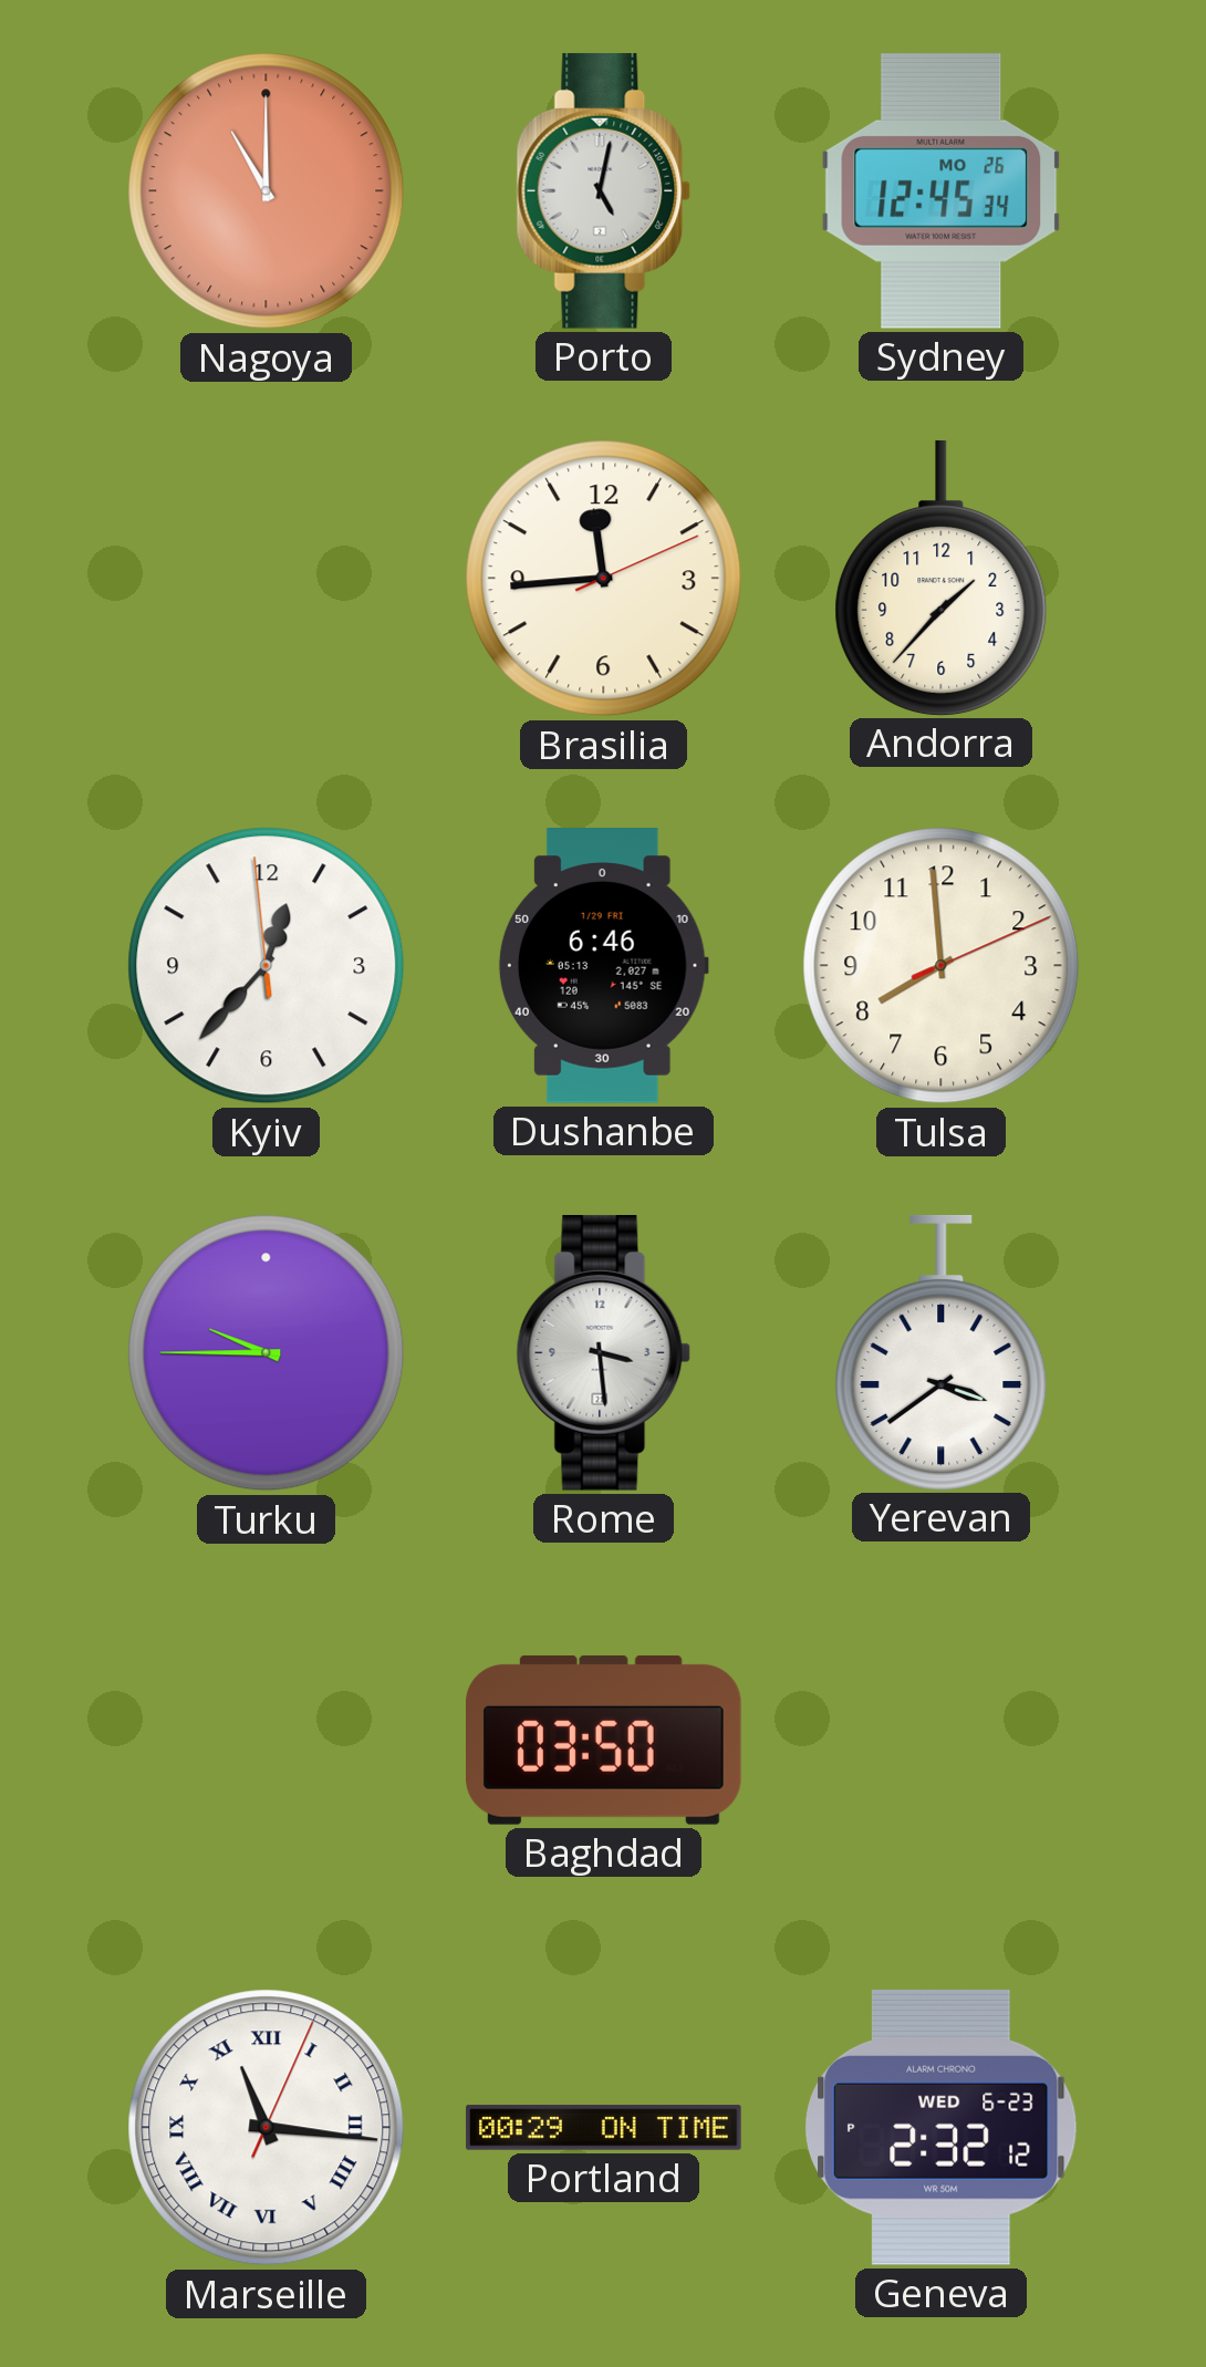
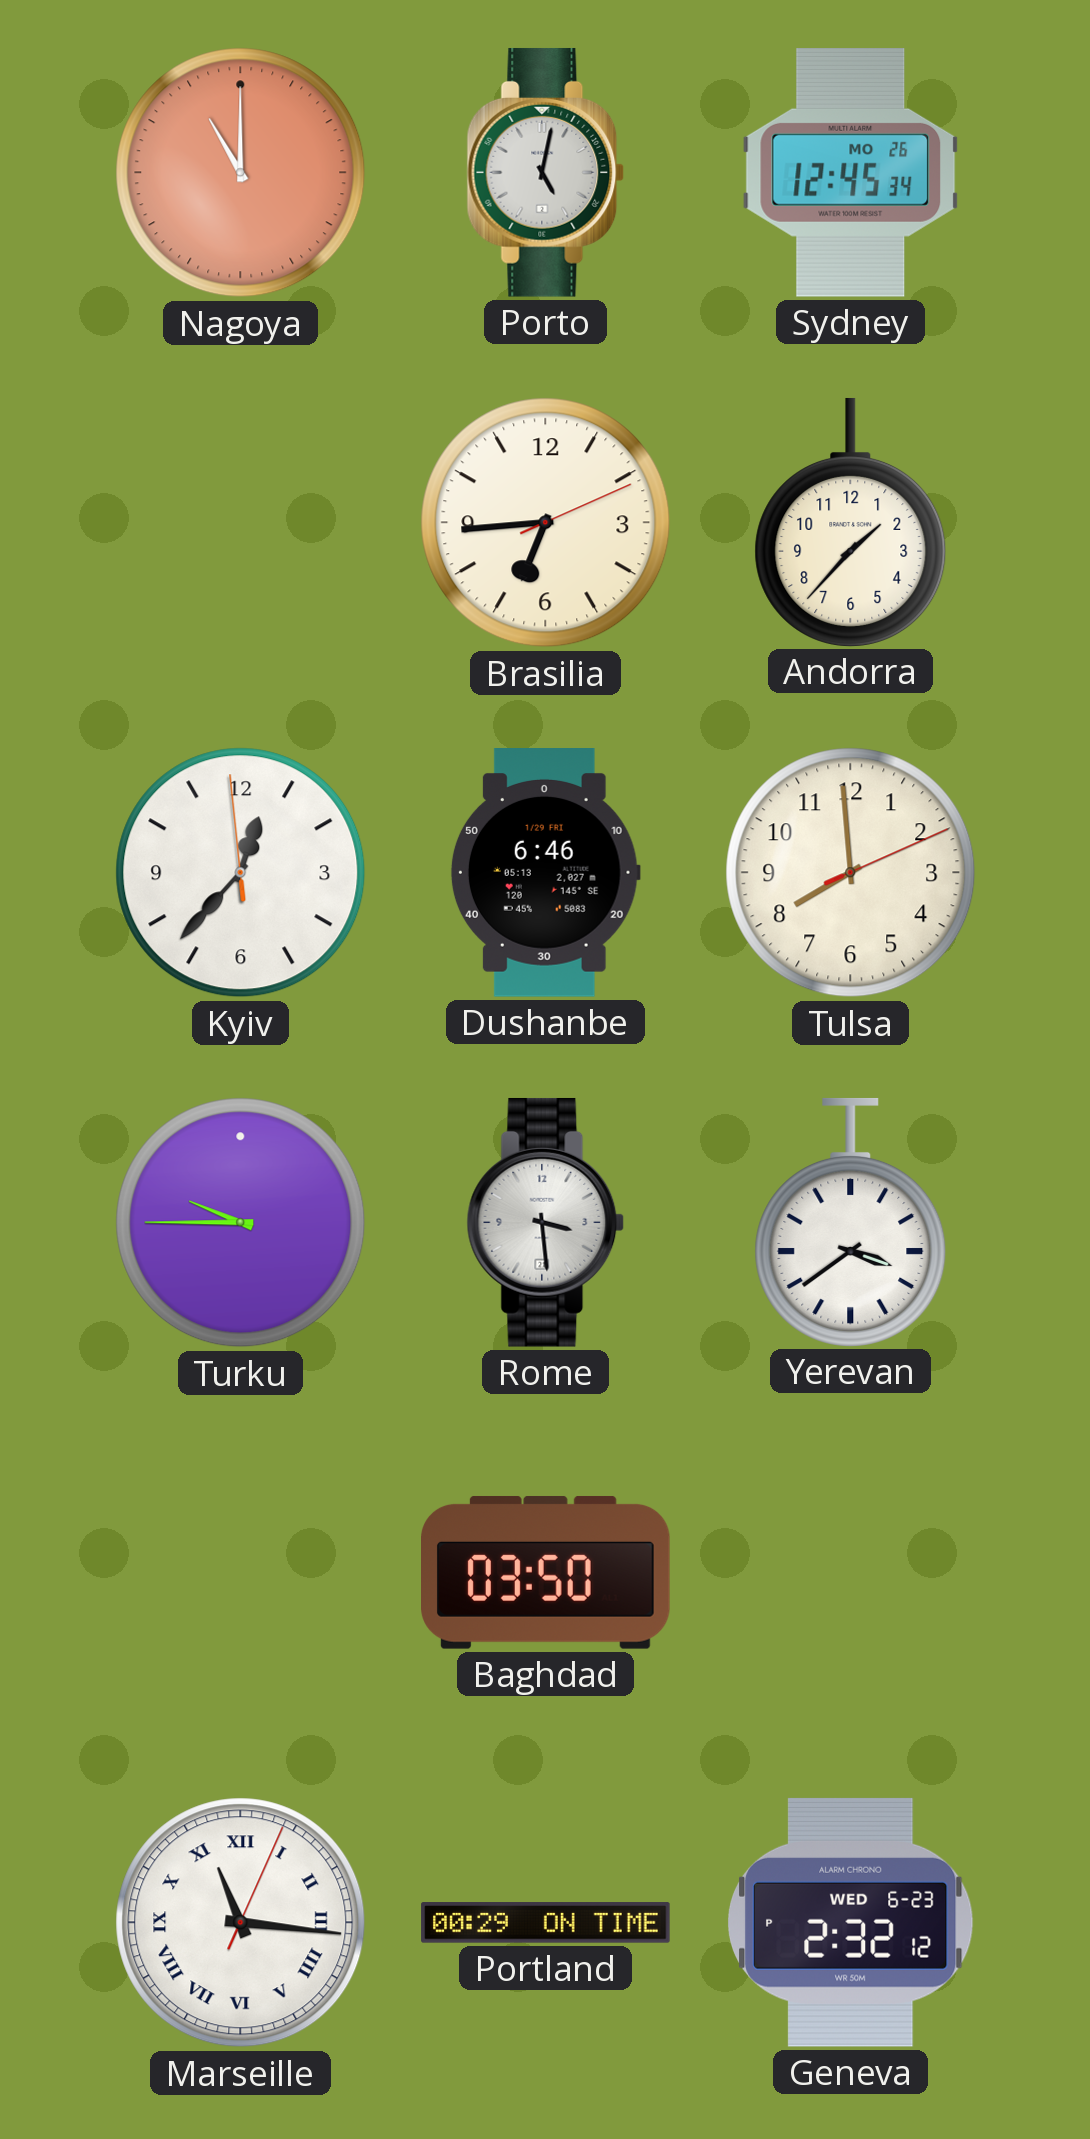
Brasilia: 11:44 -> 6:44
